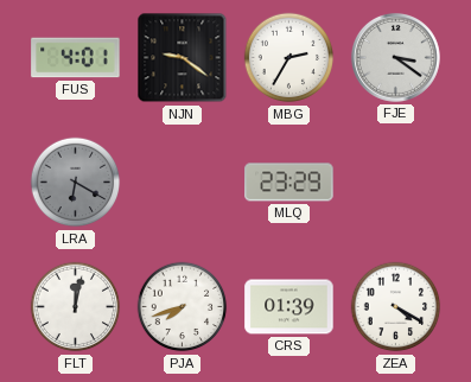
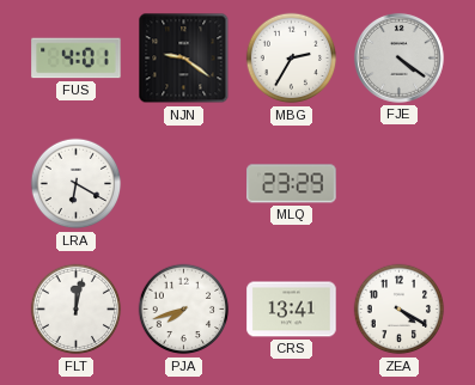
FJE: 3:21 -> 4:21
LRA dial: grey -> white
CRS: 01:39 -> 13:41
